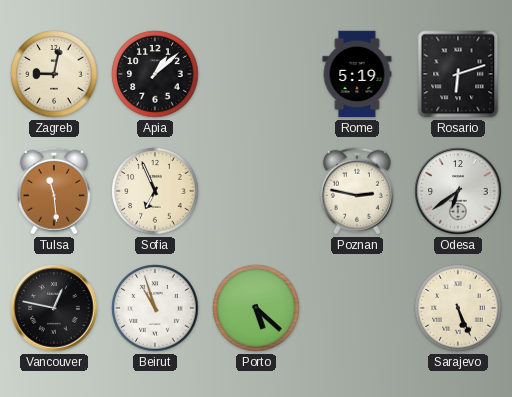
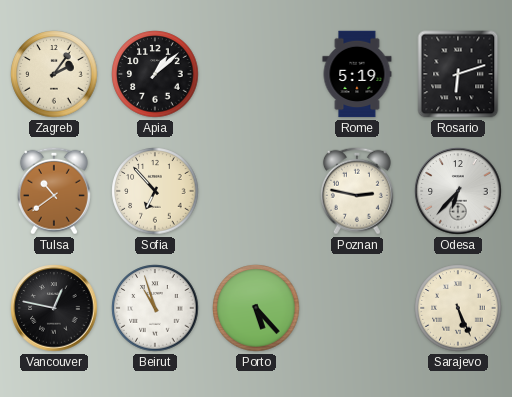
Zagreb: 9:02 -> 2:06
Tulsa: 11:29 -> 10:39
Sofia: 6:56 -> 6:53
Odesa: 6:39 -> 6:37
Porto: 5:22 -> 5:23
